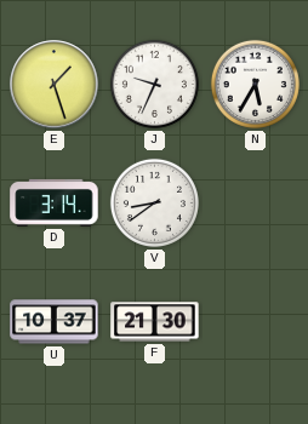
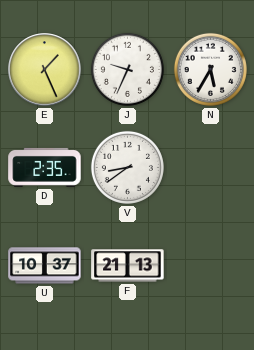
E: 1:27 -> 1:26
D: 3:14 -> 2:35
F: 21:30 -> 21:13
